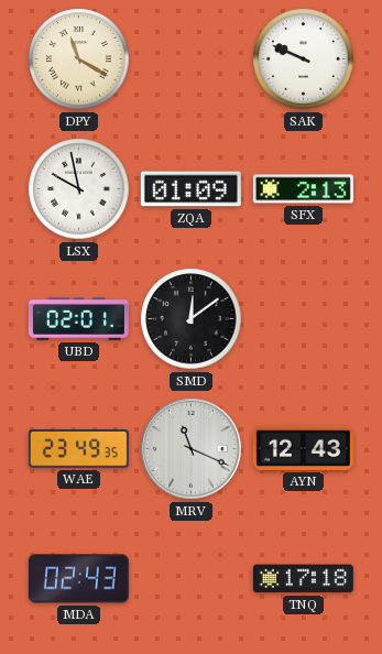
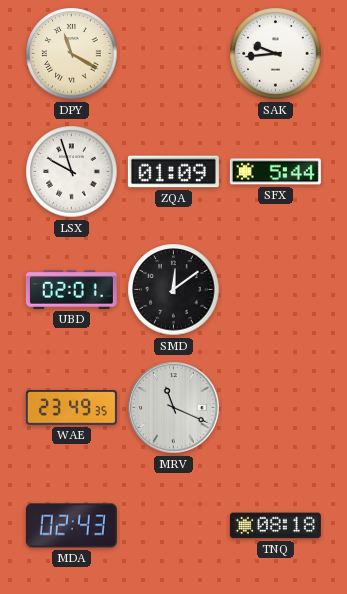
SAK: 9:49 -> 9:44
LSX: 9:58 -> 9:57
SFX: 2:13 -> 5:44
AYN: 12:43 -> none
TNQ: 17:18 -> 08:18
